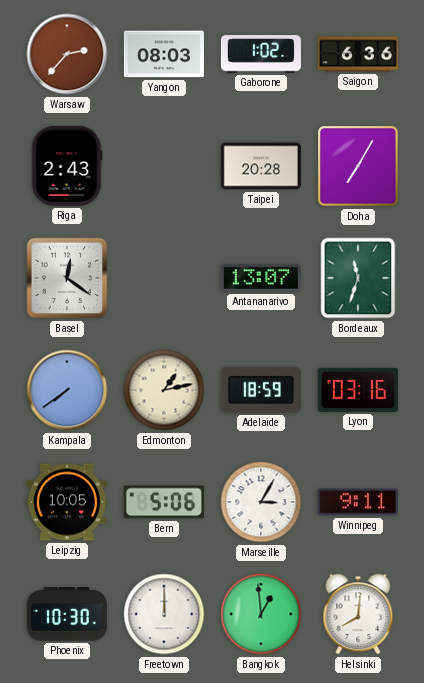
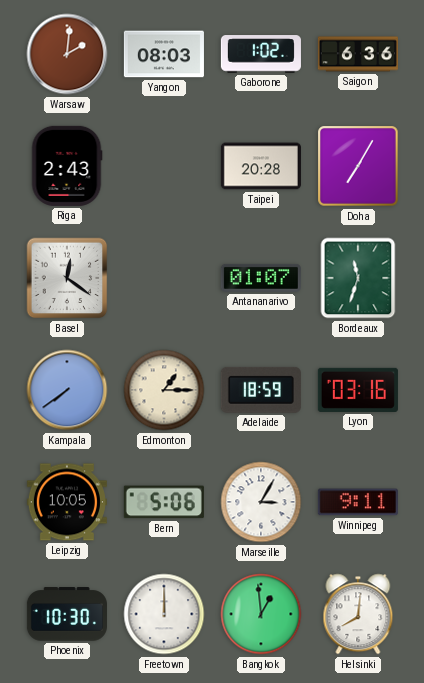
Warsaw: 2:37 -> 2:01
Antananarivo: 13:07 -> 01:07
Edmonton: 1:13 -> 1:15
